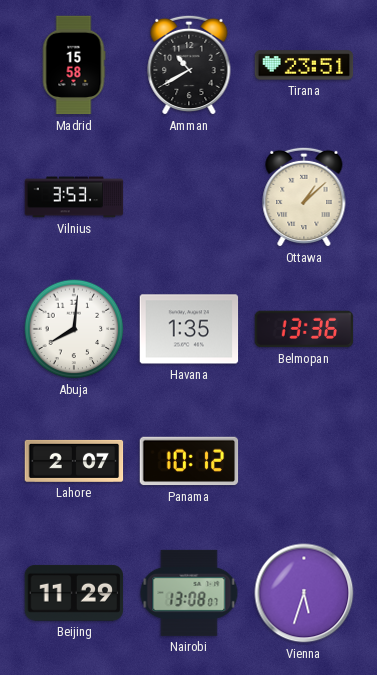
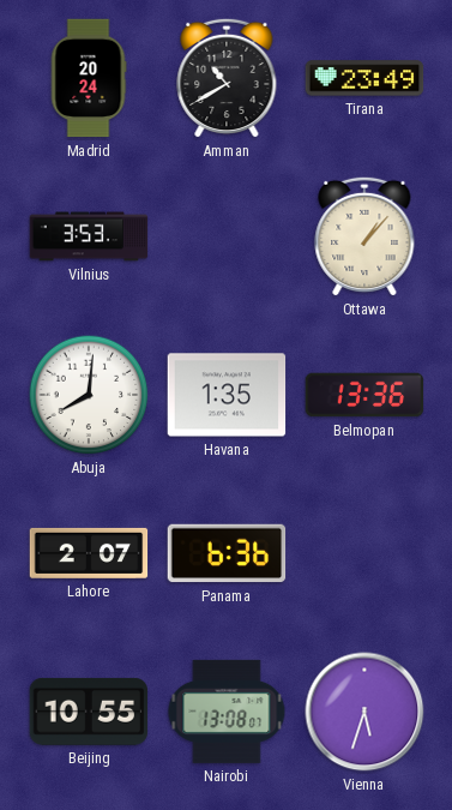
Madrid: 15:58 -> 20:24
Tirana: 23:51 -> 23:49
Ottawa: 1:08 -> 1:07
Panama: 10:12 -> 6:36
Beijing: 11:29 -> 10:55
